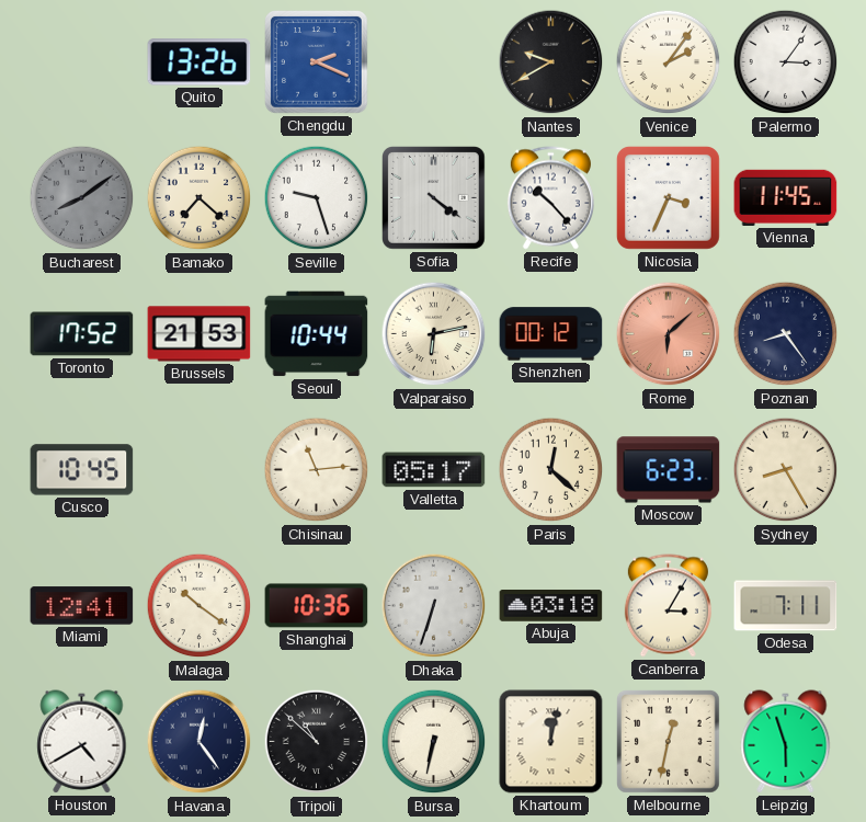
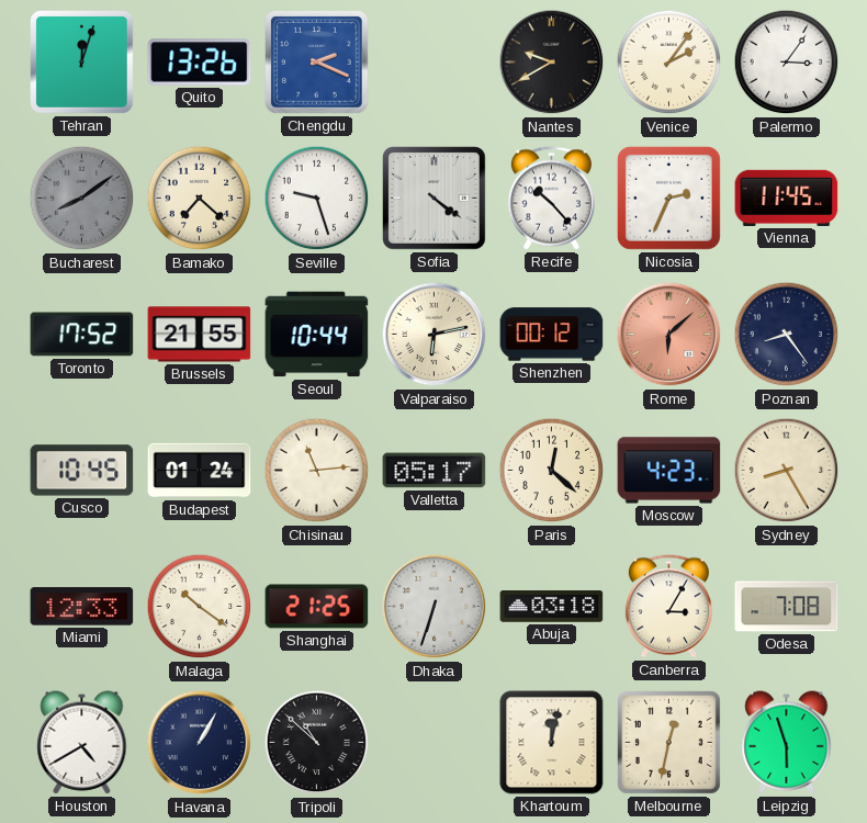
Tehran: none -> 12:03
Nicosia: 3:34 -> 2:34
Brussels: 21:53 -> 21:55
Budapest: none -> 01:24
Moscow: 6:23 -> 4:23
Miami: 12:41 -> 12:33
Shanghai: 10:36 -> 21:25
Odesa: 7:11 -> 7:08
Havana: 12:24 -> 1:05
Bursa: 6:32 -> none
